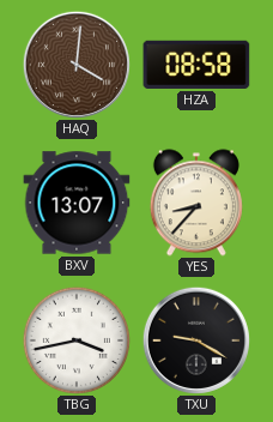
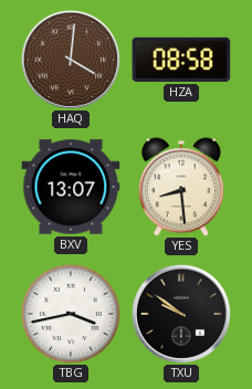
YES: 8:37 -> 8:29
TXU: 9:20 -> 9:51
